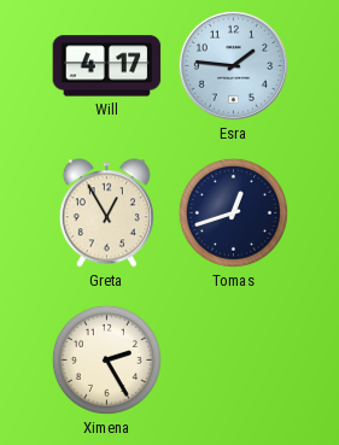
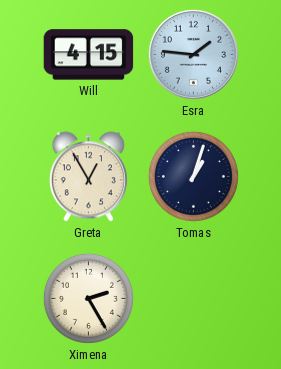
Will: 4:17 -> 4:15
Tomas: 12:42 -> 1:03
